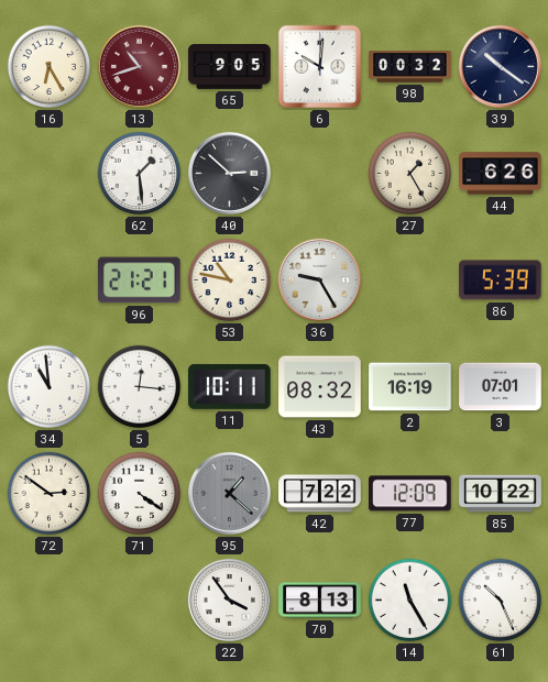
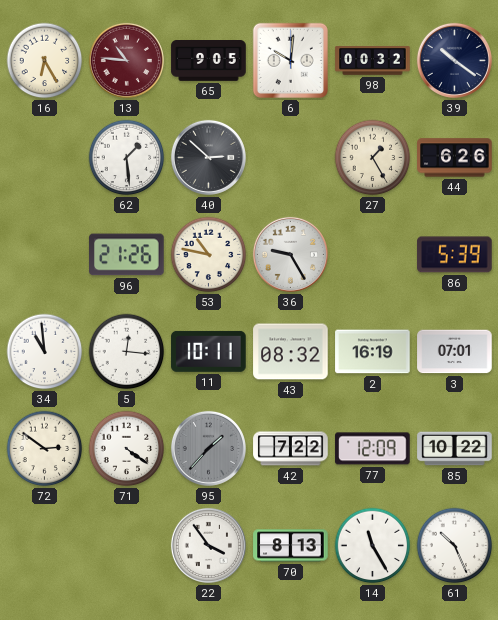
13: 10:42 -> 10:46
96: 21:21 -> 21:26
95: 1:22 -> 1:37
